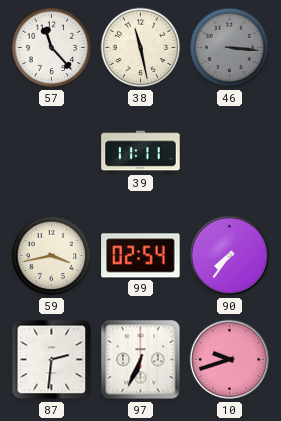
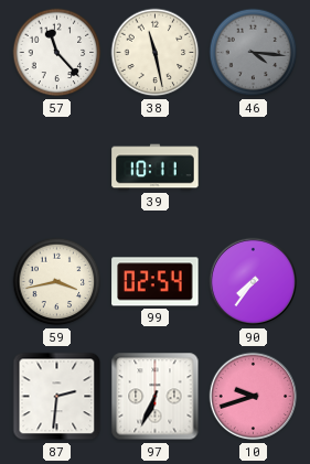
46: 3:16 -> 4:16
39: 11:11 -> 10:11
